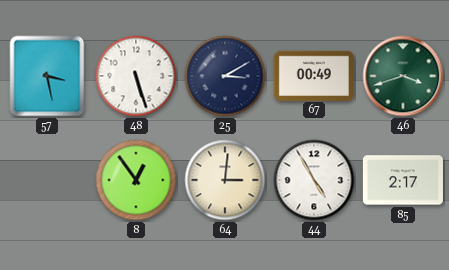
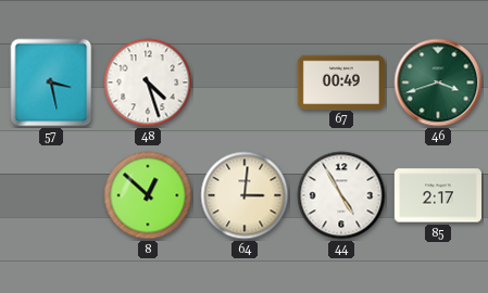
48: 5:27 -> 4:27
25: 3:10 -> none
8: 12:54 -> 12:52
